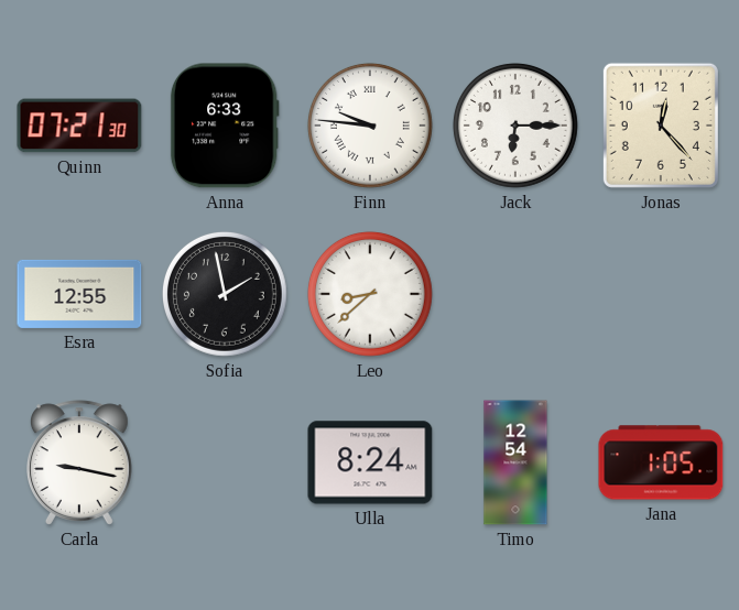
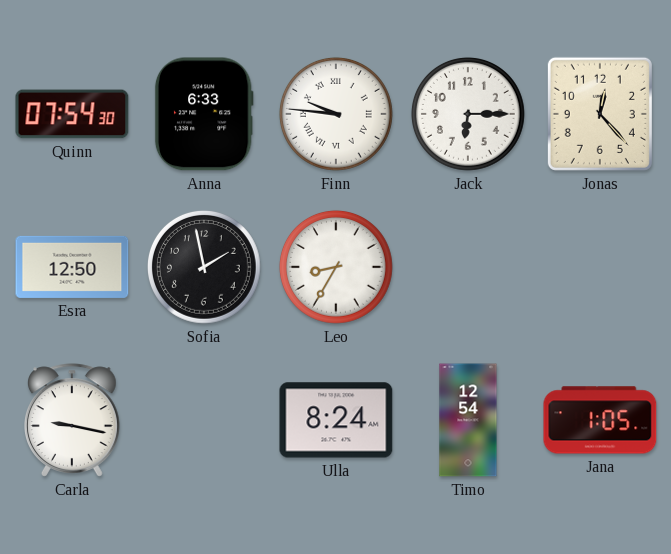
Quinn: 07:21 -> 07:54
Esra: 12:55 -> 12:50
Leo: 8:38 -> 8:35
